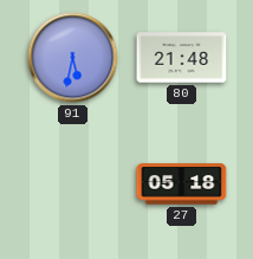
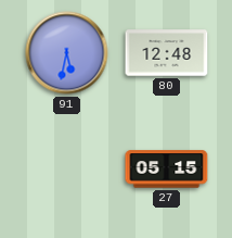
80: 21:48 -> 12:48
27: 05:18 -> 05:15
